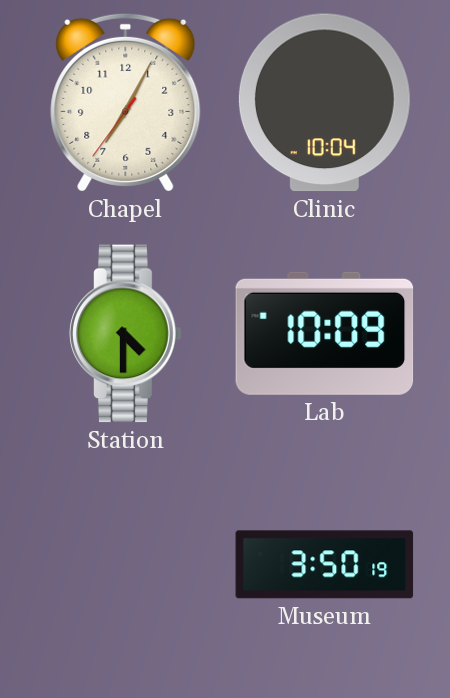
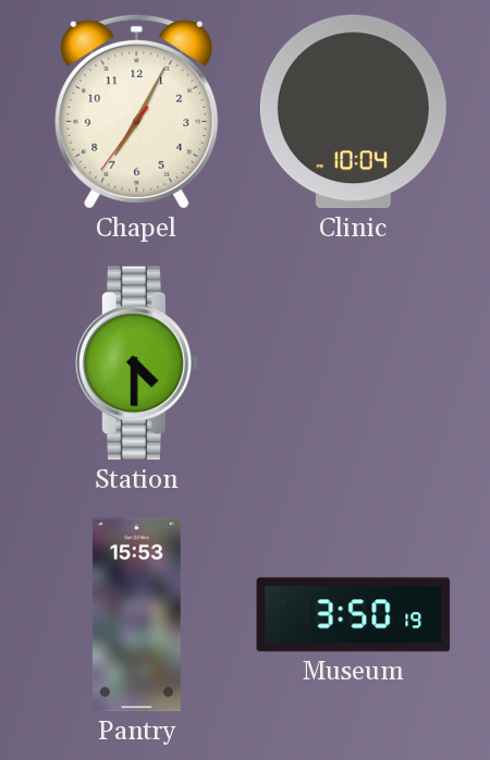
Lab: 10:09 -> none
Pantry: none -> 15:53
